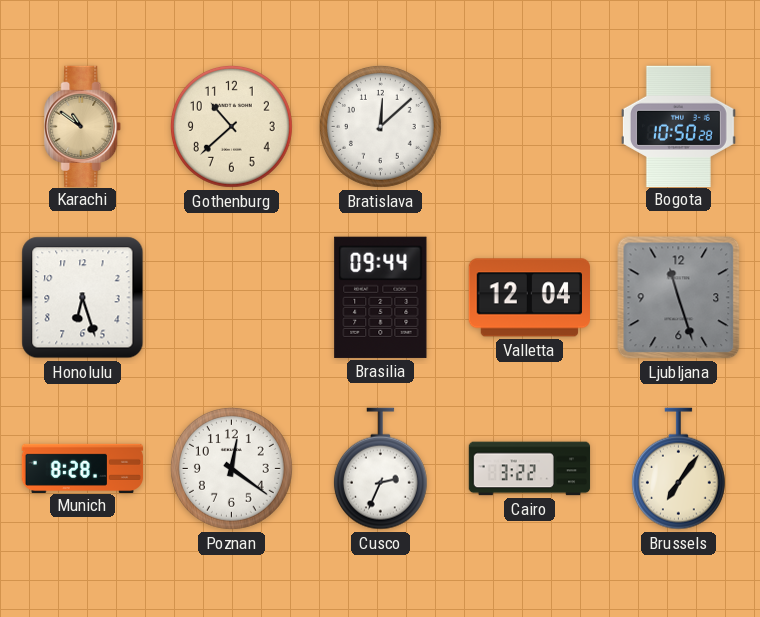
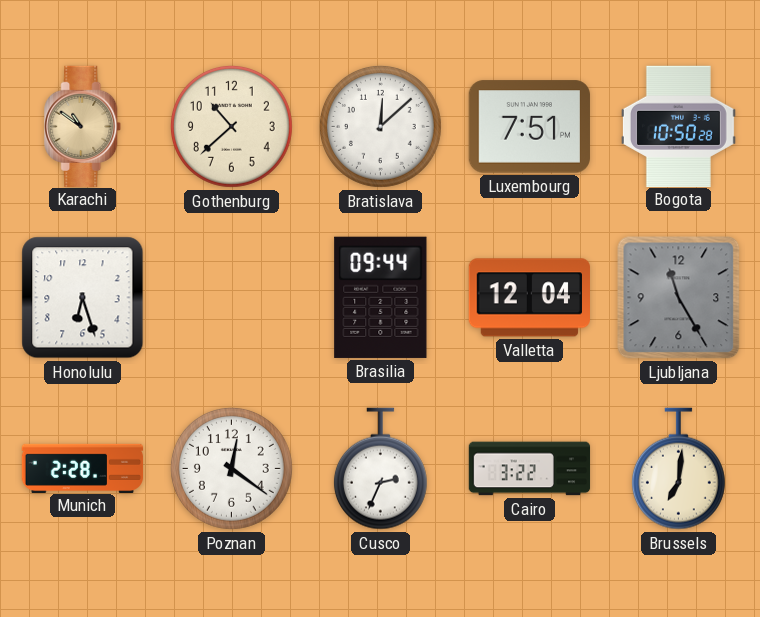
Luxembourg: none -> 7:51
Ljubljana: 11:27 -> 11:25
Munich: 8:28 -> 2:28
Brussels: 7:06 -> 7:01
